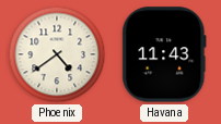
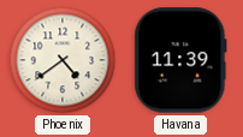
Havana: 11:43 -> 11:39
